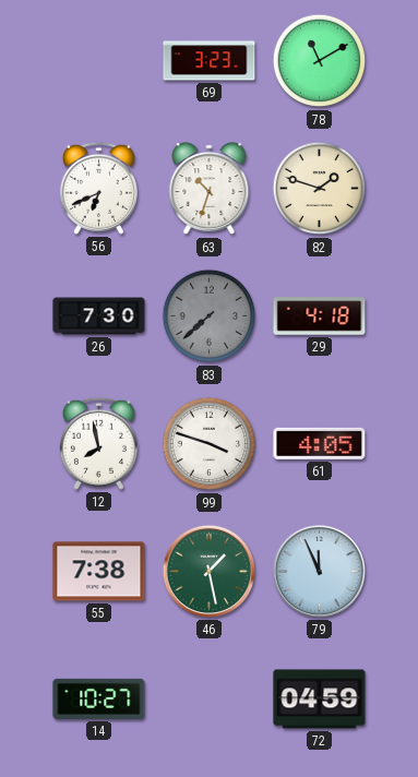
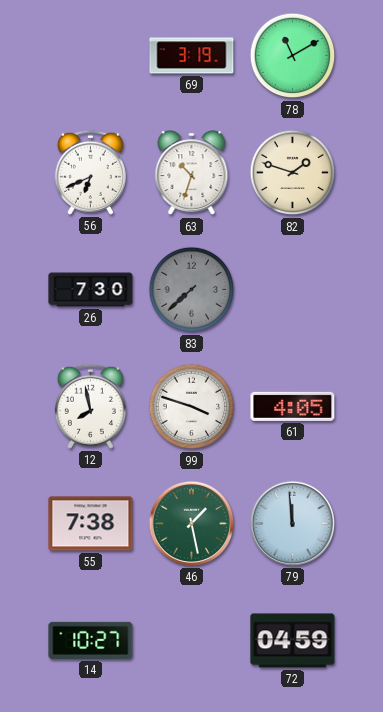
69: 3:23 -> 3:19
29: 4:18 -> none
79: 11:56 -> 11:59
